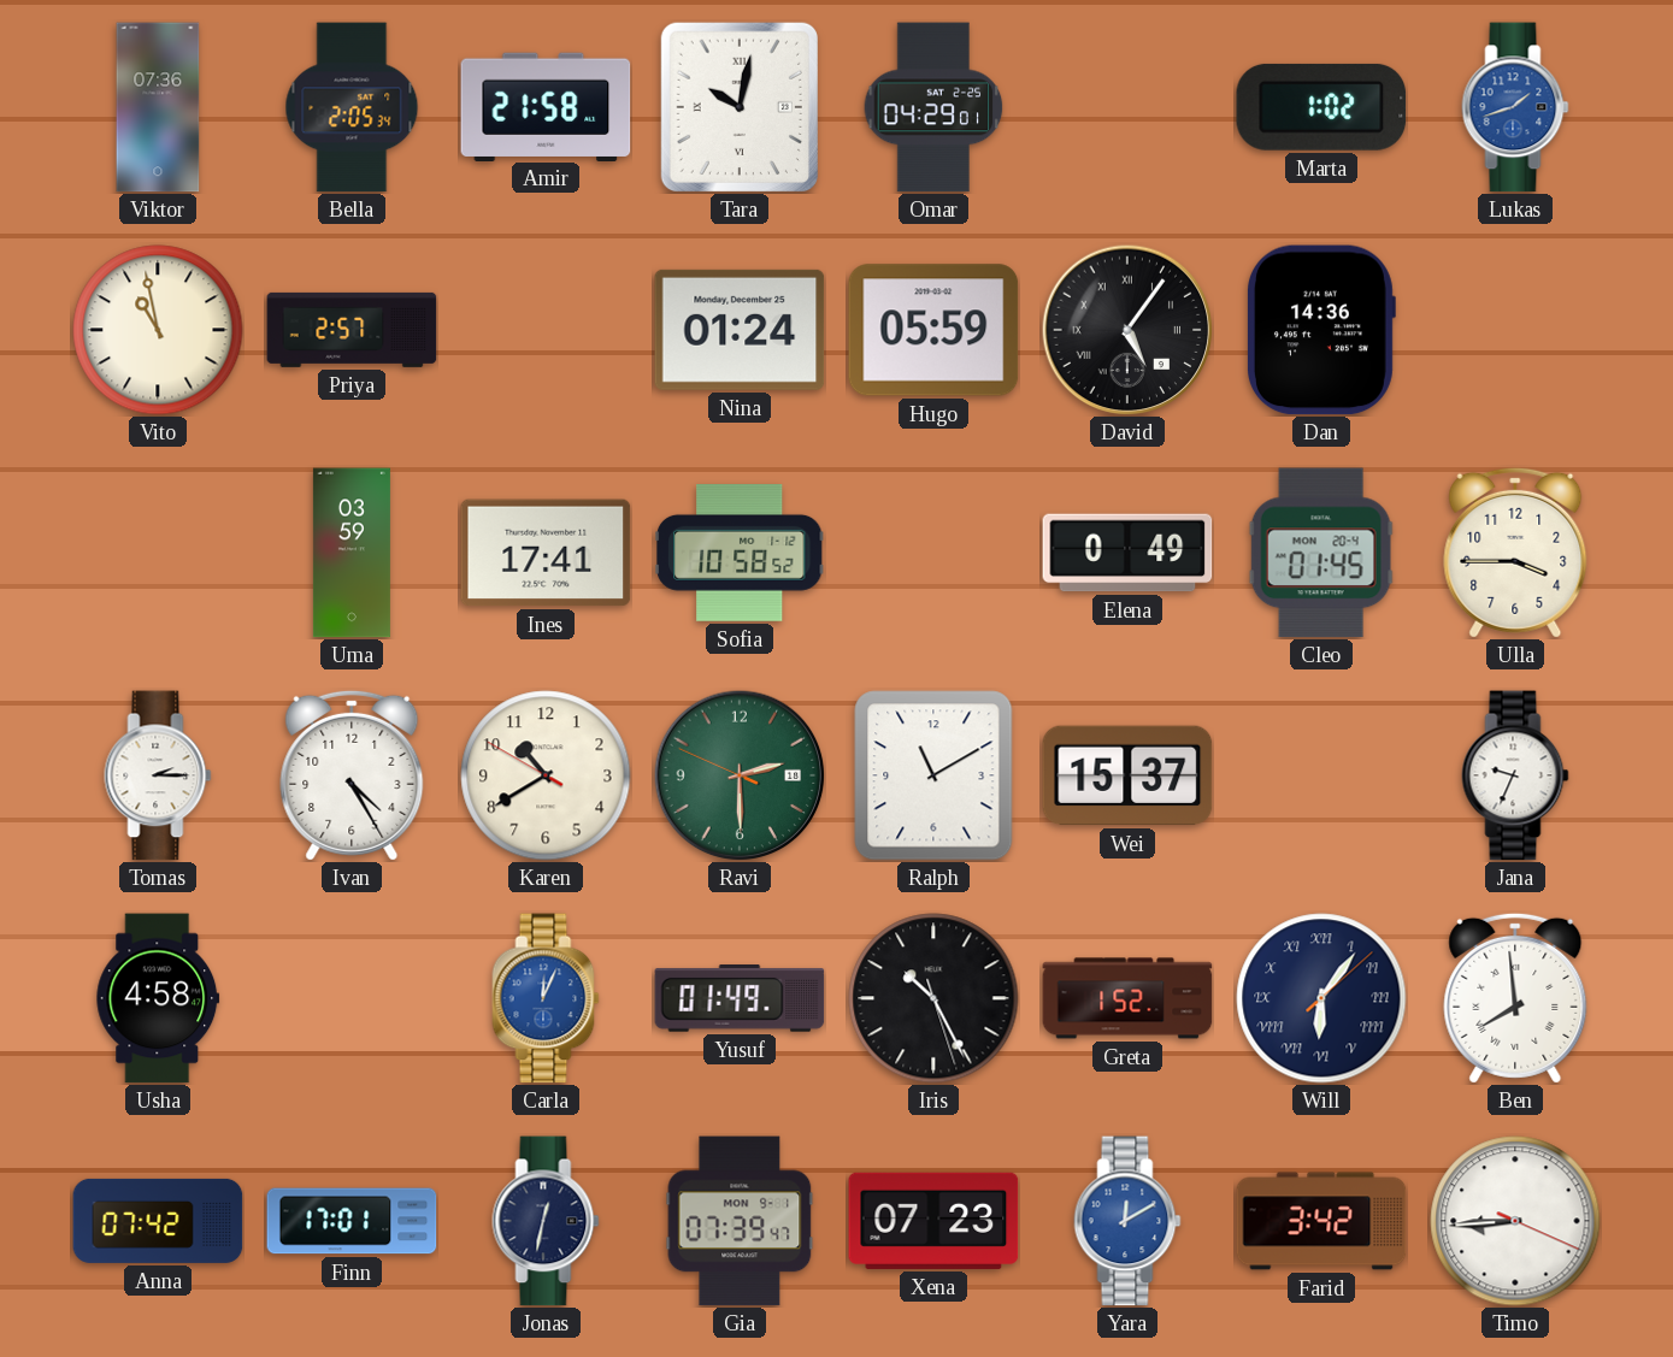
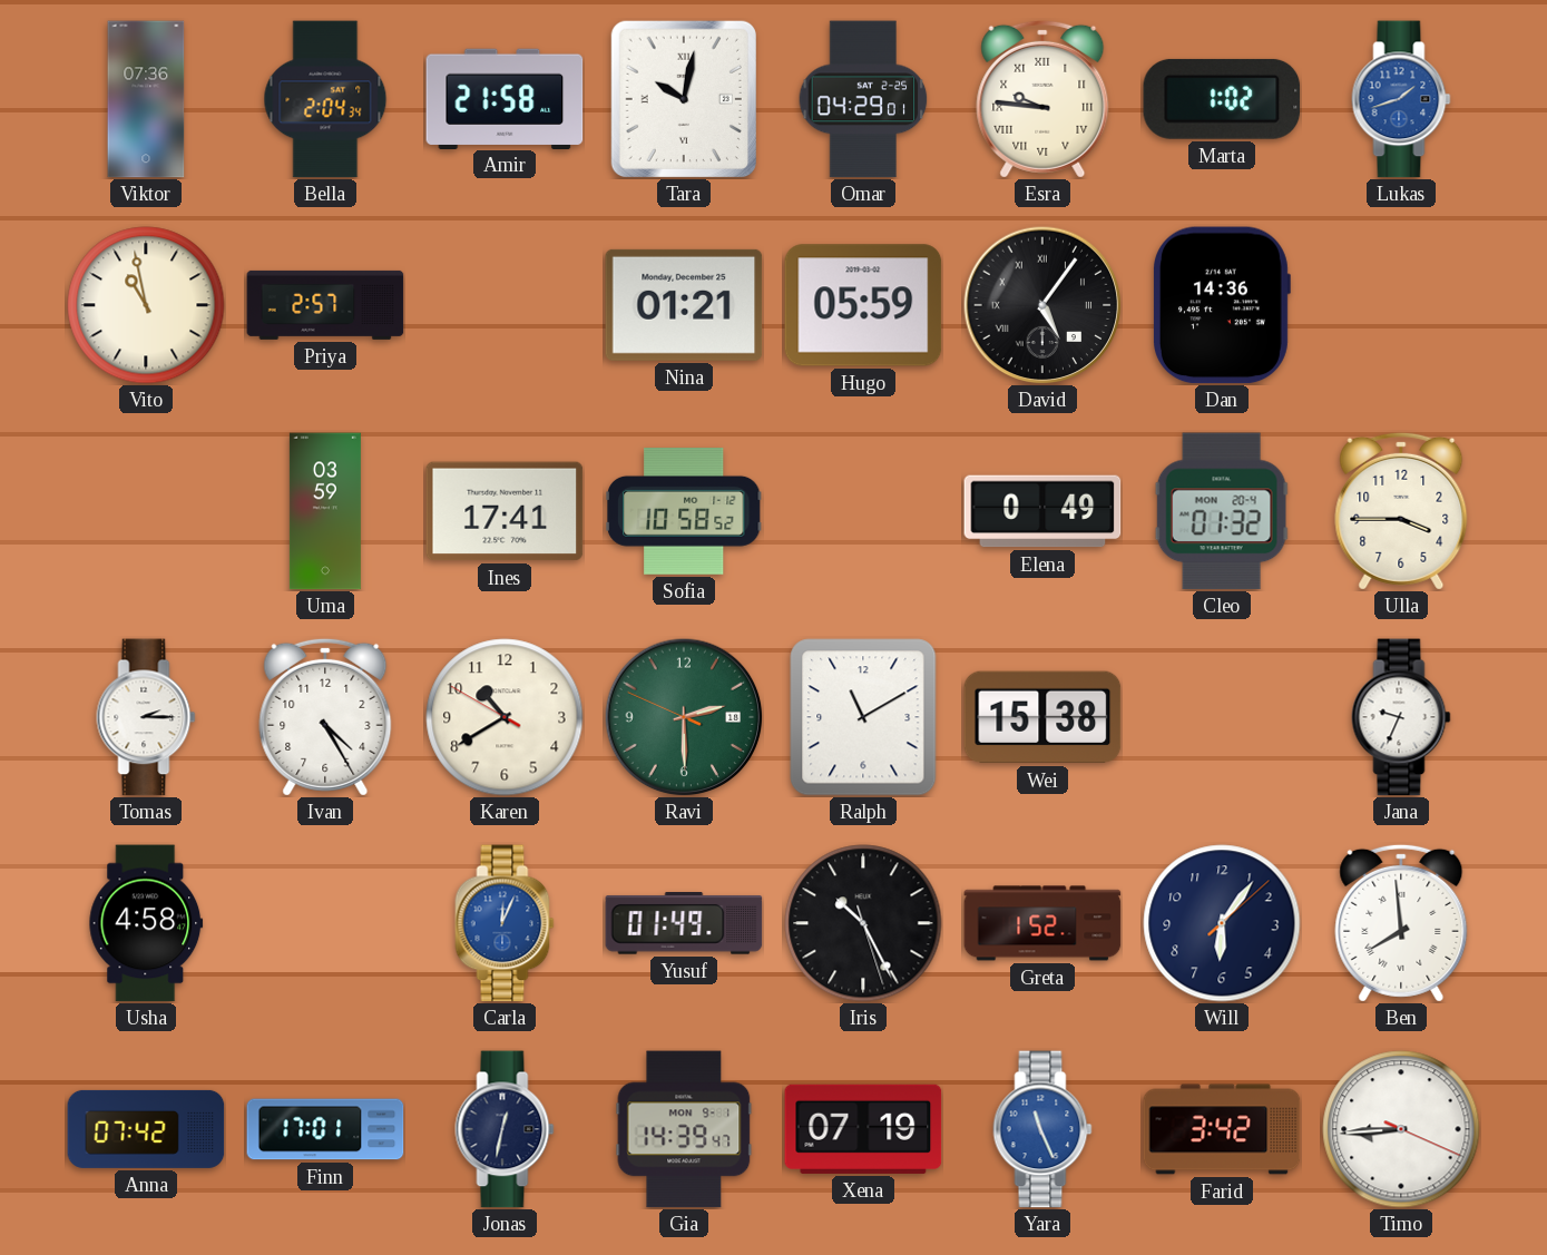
Bella: 2:05 -> 2:04
Esra: none -> 9:46
Nina: 01:24 -> 01:21
Cleo: 01:45 -> 01:32
Wei: 15:37 -> 15:38
Will numerals: Roman -> Arabic
Gia: 07:39 -> 14:39
Xena: 07:23 -> 07:19
Yara: 12:10 -> 11:26
